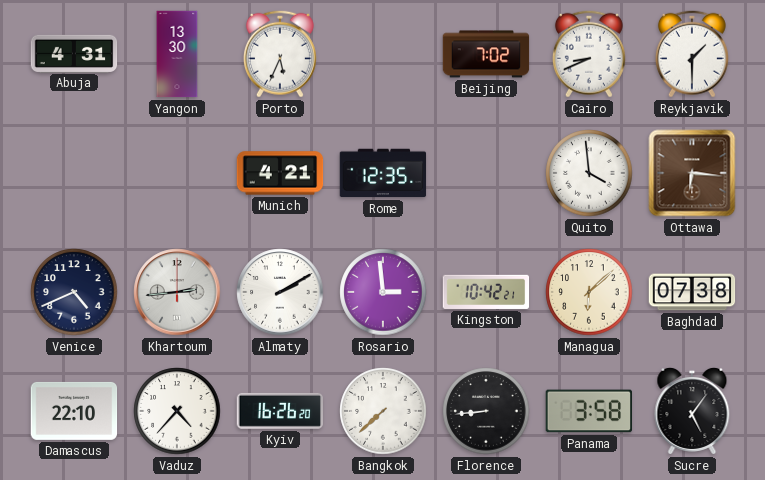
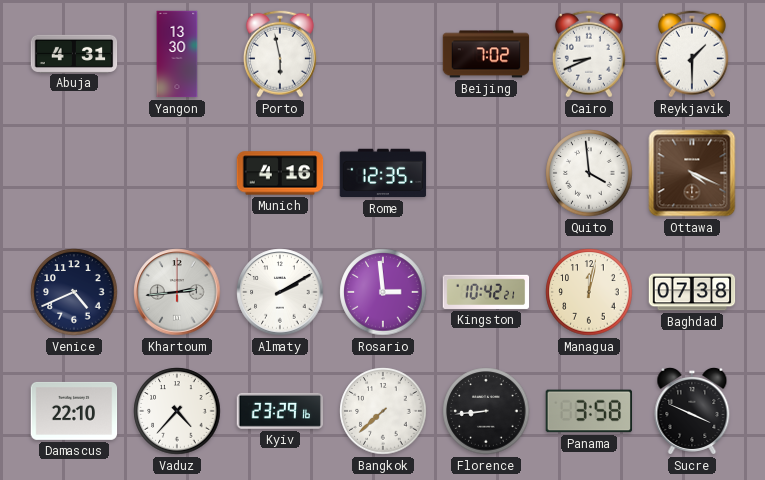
Porto: 5:34 -> 5:58
Munich: 4:21 -> 4:16
Ottawa: 6:16 -> 4:19
Managua: 6:08 -> 12:02
Kyiv: 16:26 -> 23:29
Sucre: 5:06 -> 3:49
